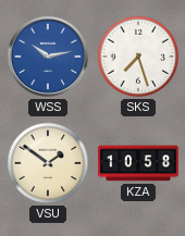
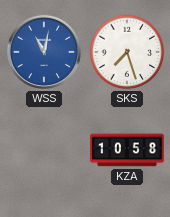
WSS: 10:13 -> 11:02
VSU: 1:51 -> none
